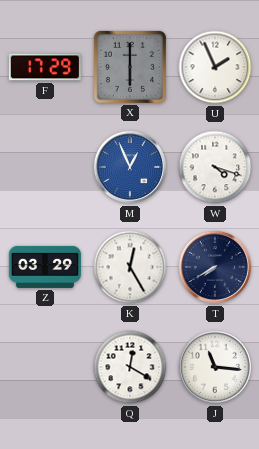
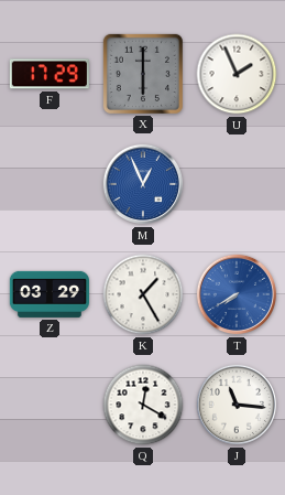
W: 4:18 -> none
K: 12:25 -> 1:25
T dial: navy -> blue
